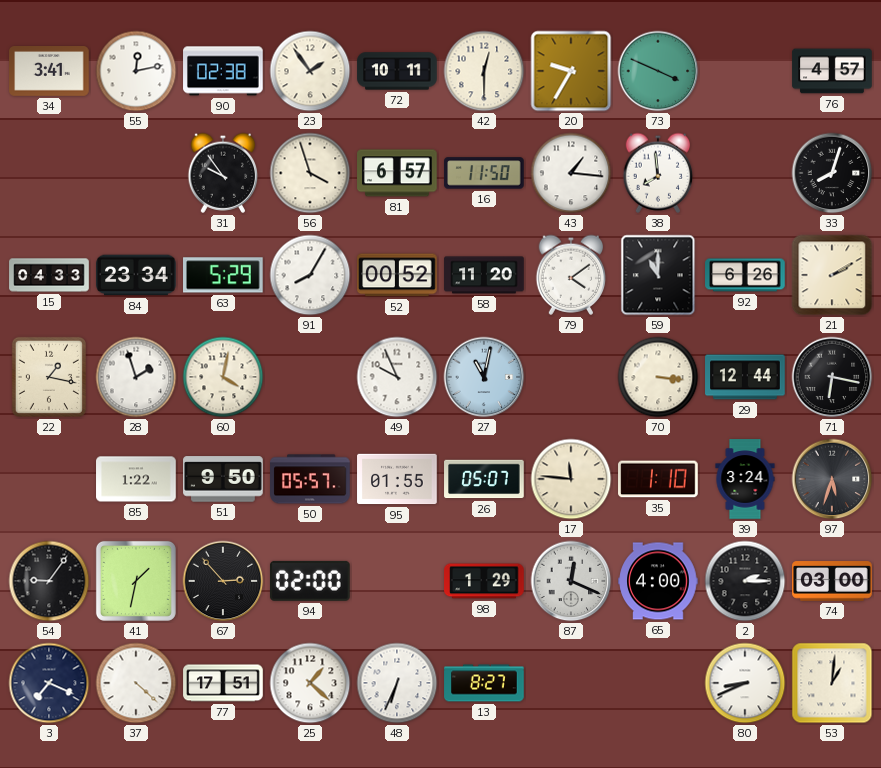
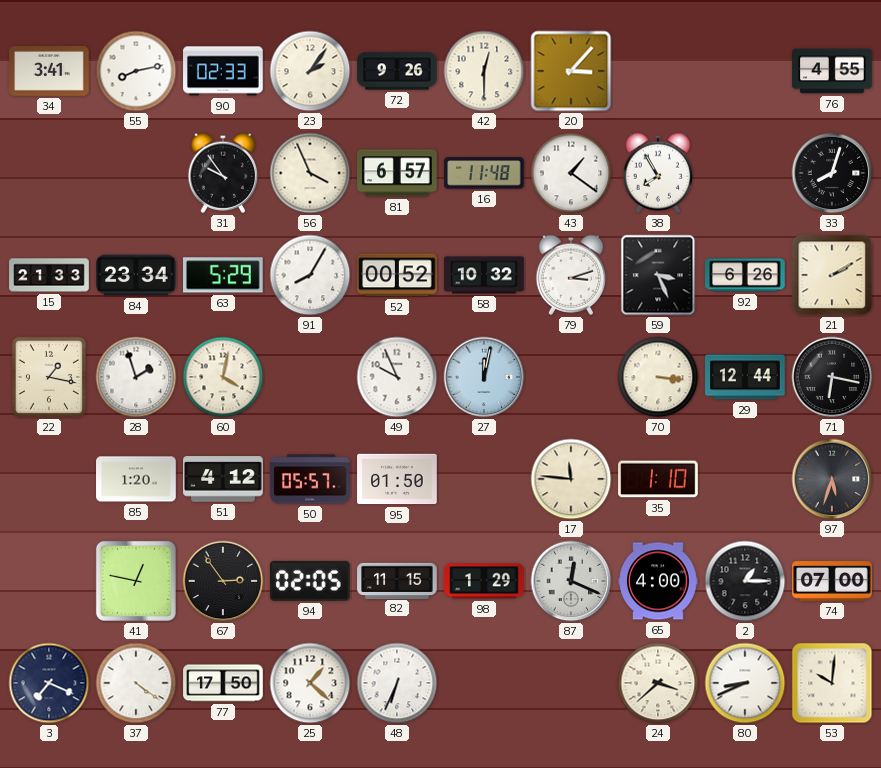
55: 12:13 -> 8:13
90: 02:38 -> 02:33
23: 1:54 -> 2:06
72: 10:11 -> 9:26
20: 9:35 -> 3:07
73: 3:49 -> none
76: 4:57 -> 4:55
56: 3:57 -> 3:56
16: 11:50 -> 11:48
43: 1:16 -> 1:21
38: 7:59 -> 7:55
15: 04:33 -> 21:33
58: 11:20 -> 10:32
79: 4:09 -> 3:12
59: 11:00 -> 3:26
27: 11:02 -> 12:02
85: 1:22 -> 1:20
51: 9:50 -> 4:12
95: 01:55 -> 01:50
26: 05:07 -> none
39: 3:24 -> none
54: 9:06 -> none
41: 1:32 -> 12:47
67: 2:53 -> 2:54
94: 02:00 -> 02:05
82: none -> 11:15
2: 2:15 -> 1:15
74: 03:00 -> 07:00
37: 4:22 -> 4:21
77: 17:51 -> 17:50
13: 8:27 -> none
24: none -> 3:38
53: 1:01 -> 10:01
